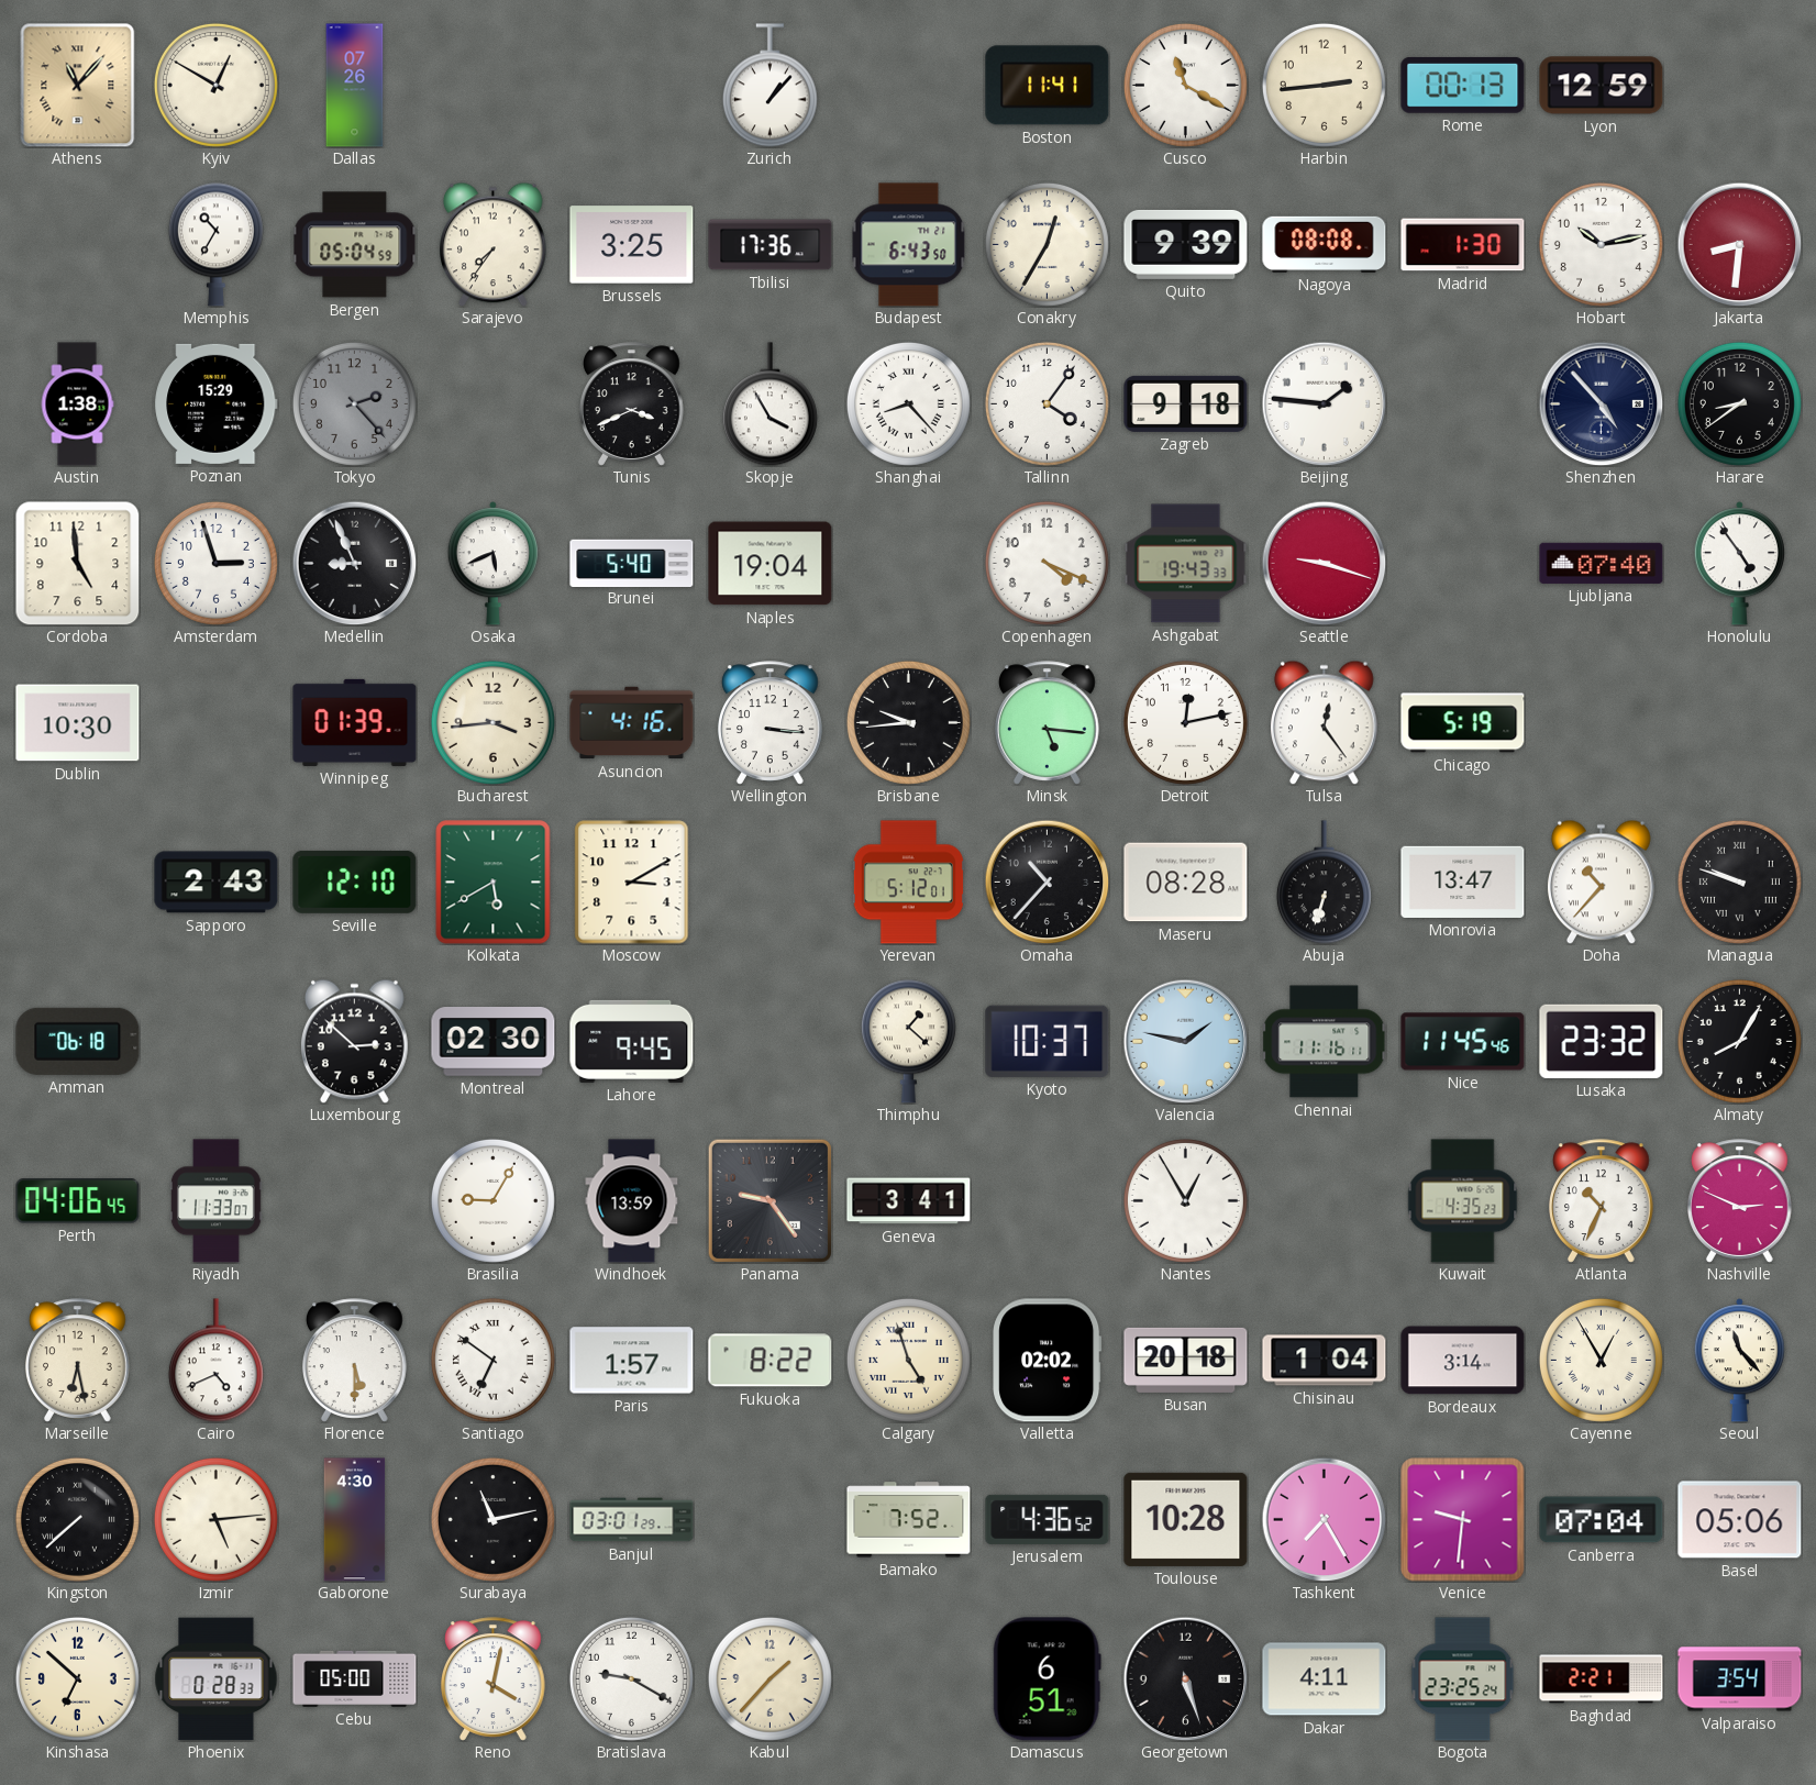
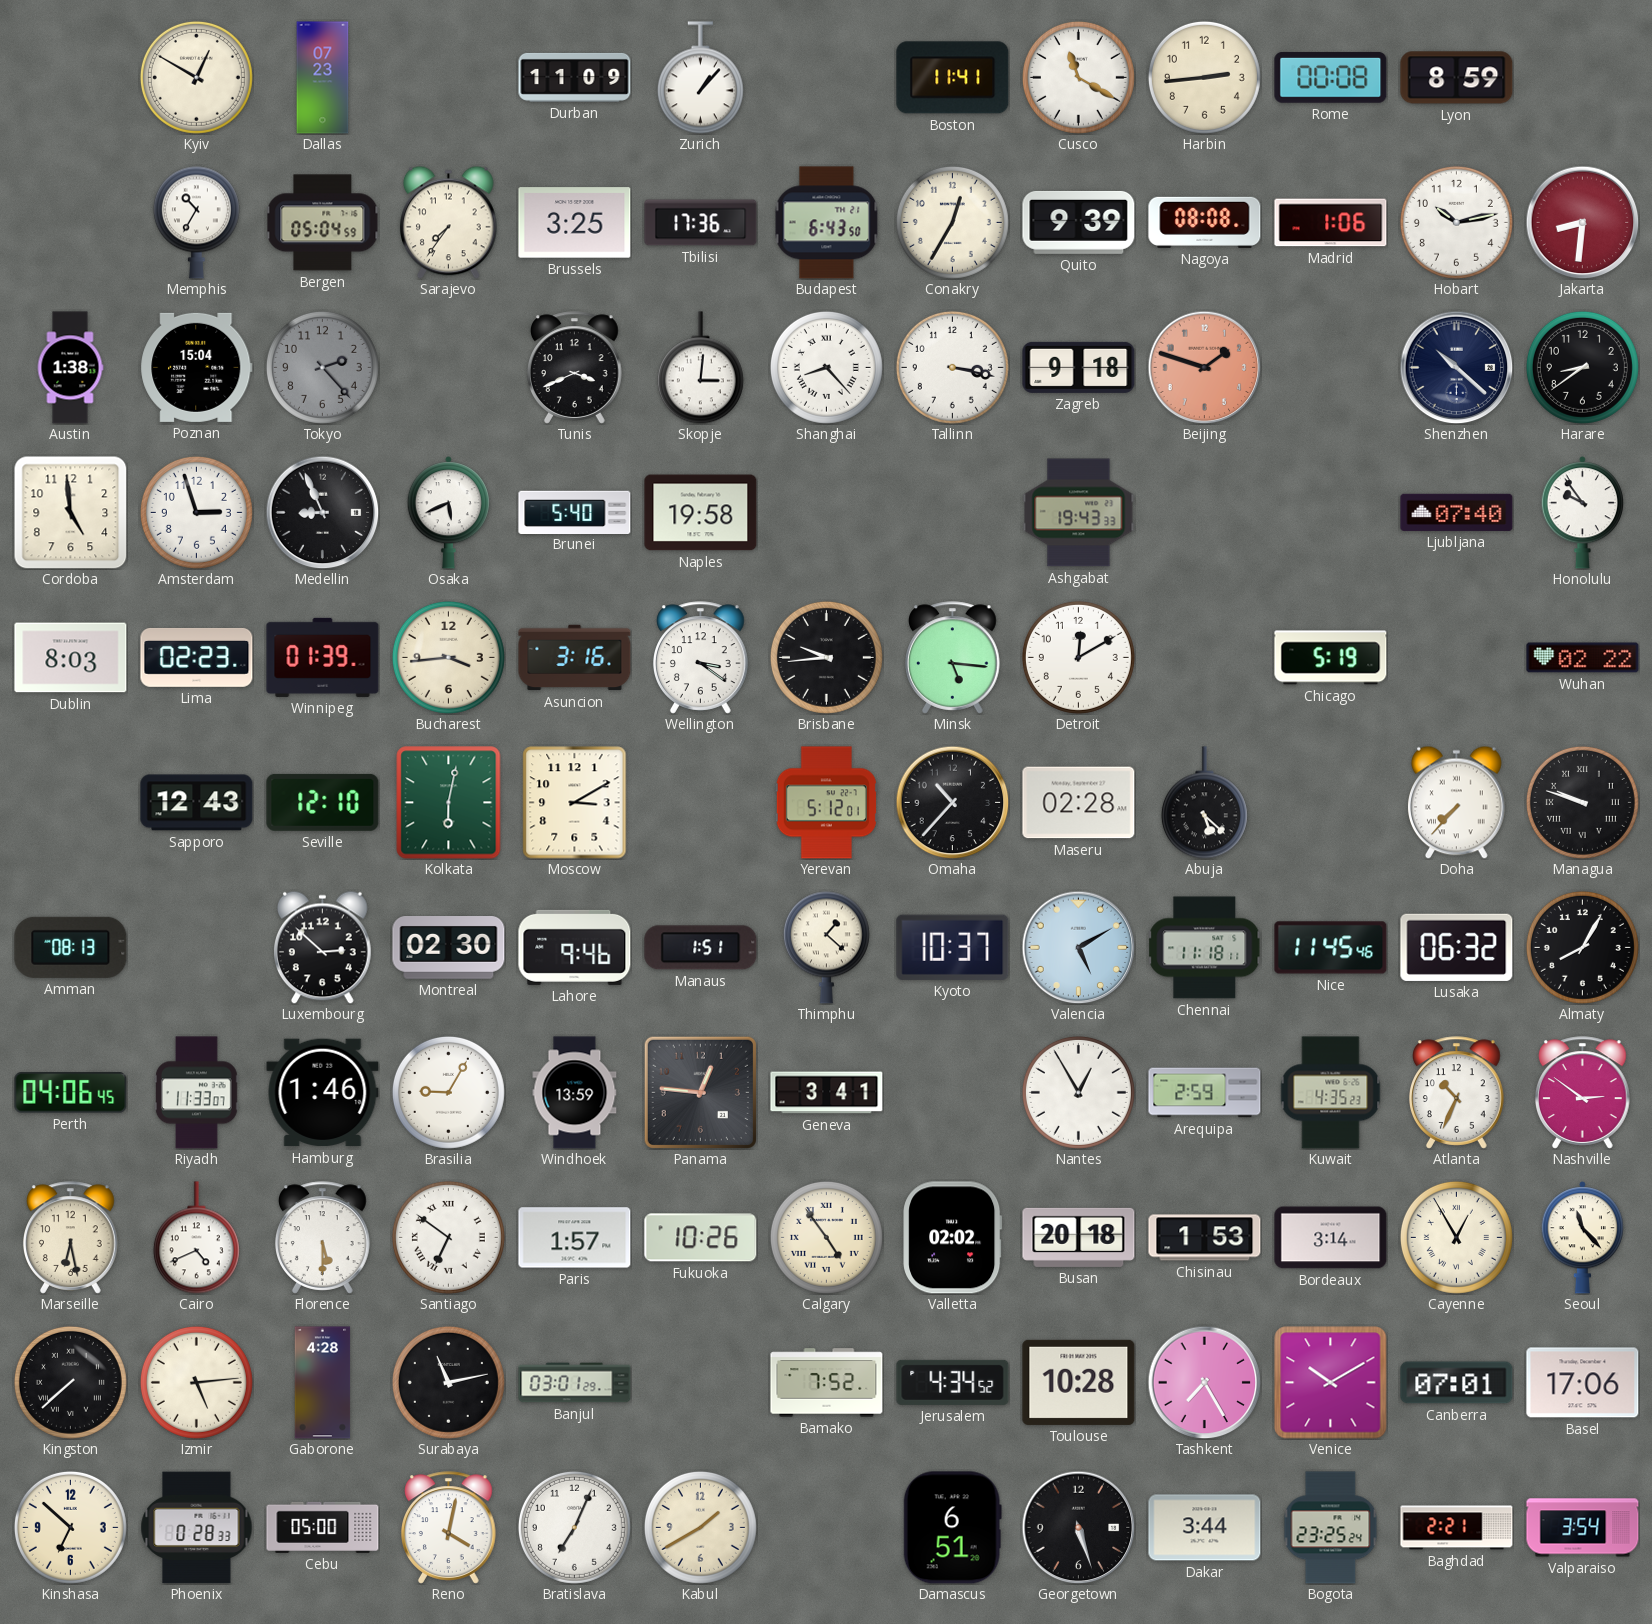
Athens: 11:07 -> none
Dallas: 07:26 -> 07:23
Durban: none -> 11:09
Rome: 00:13 -> 00:08
Lyon: 12:59 -> 8:59
Madrid: 1:30 -> 1:06
Poznan: 15:29 -> 15:04
Skopje: 3:55 -> 3:01
Tallinn: 4:06 -> 3:17
Beijing: 1:46 -> 1:48
Beijing dial: white -> salmon
Shenzhen: 4:53 -> 10:22
Naples: 19:04 -> 19:58
Copenhagen: 4:19 -> none
Seattle: 9:18 -> none
Honolulu: 4:54 -> 9:54
Dublin: 10:30 -> 8:03
Lima: none -> 02:23
Asuncion: 4:16 -> 3:16
Wellington: 3:16 -> 3:21
Detroit: 12:13 -> 12:10
Tulsa: 12:24 -> none
Wuhan: none -> 02:22
Sapporo: 2:43 -> 12:43
Kolkata: 5:40 -> 6:02
Maseru: 08:28 -> 02:28
Abuja: 6:33 -> 5:22
Monrovia: 13:47 -> none
Doha: 10:37 -> 7:37
Amman: 06:18 -> 08:13
Lahore: 9:45 -> 9:46
Manaus: none -> 1:51
Valencia: 1:47 -> 5:10
Chennai: 11:16 -> 11:18
Lusaka: 23:32 -> 06:32
Hamburg: none -> 1:46
Panama: 9:24 -> 12:46
Arequipa: none -> 2:59
Nashville: 2:49 -> 2:51
Fukuoka: 8:22 -> 10:26
Calgary: 4:57 -> 4:54
Chisinau: 1:04 -> 1:53
Gaborone: 4:30 -> 4:28
Jerusalem: 4:36 -> 4:34
Venice: 9:31 -> 10:10
Canberra: 07:04 -> 07:01
Basel: 05:06 -> 17:06
Bratislava: 9:20 -> 7:04
Kabul: 1:37 -> 1:40
Dakar: 4:11 -> 3:44
